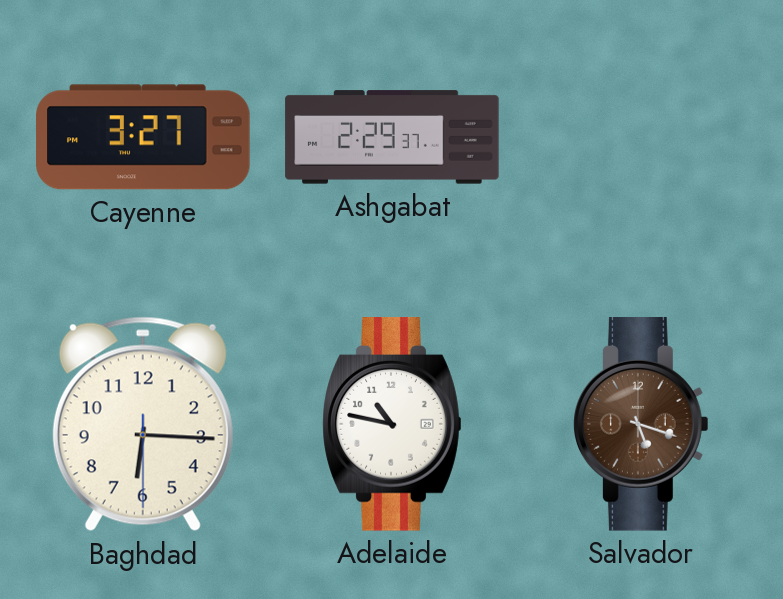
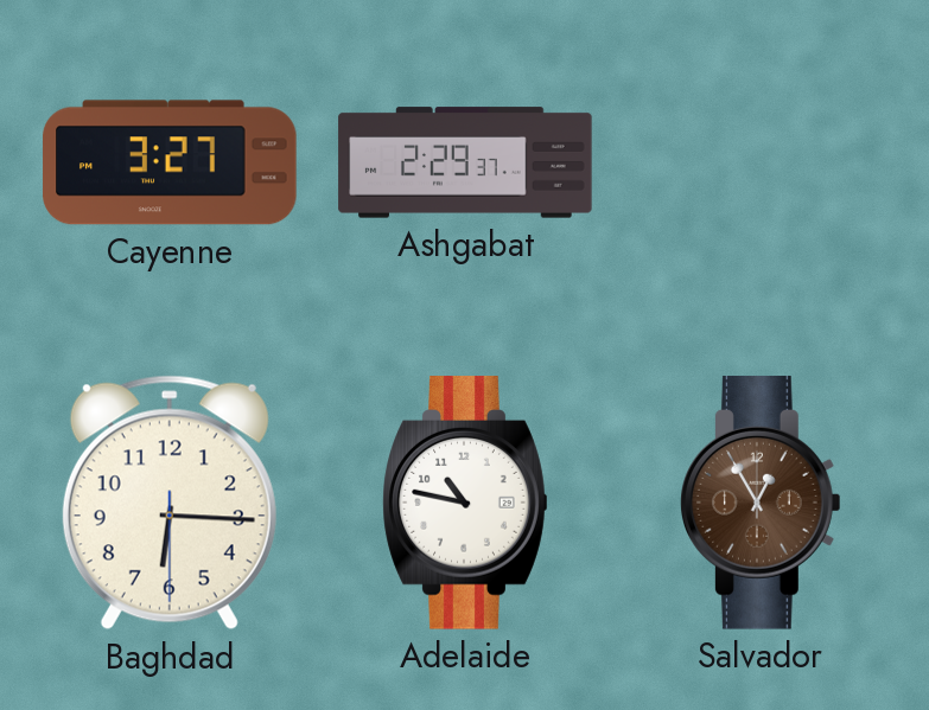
Salvador: 5:18 -> 12:55
